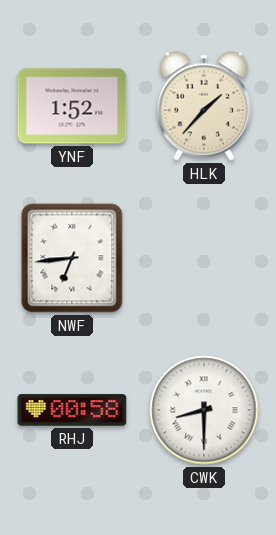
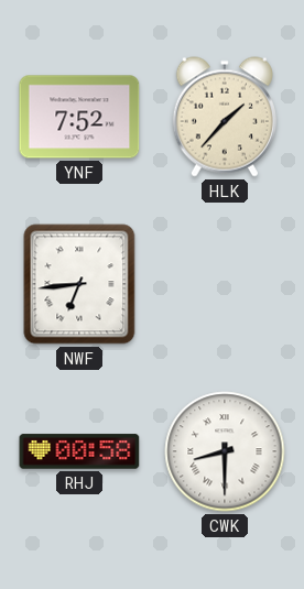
YNF: 1:52 -> 7:52
